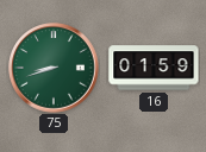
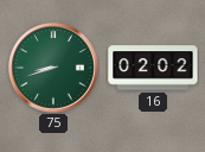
16: 01:59 -> 02:02
